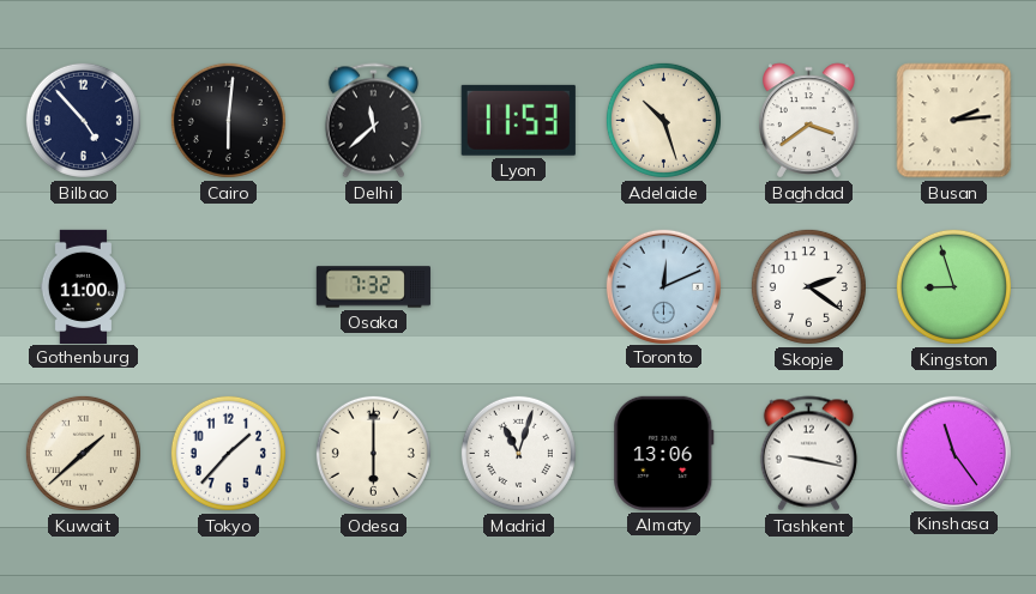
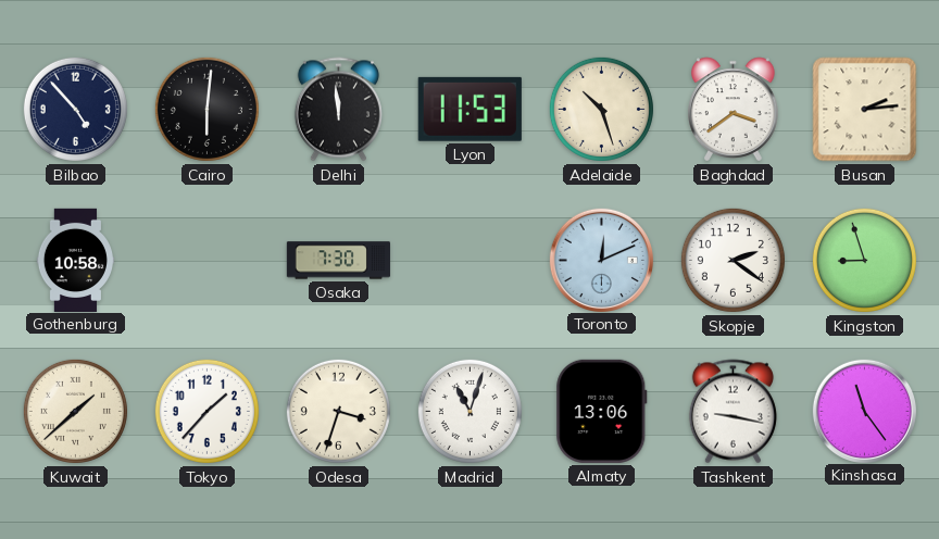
Delhi: 11:38 -> 11:59
Gothenburg: 11:00 -> 10:58
Osaka: 7:32 -> 7:30
Odesa: 6:00 -> 3:33
